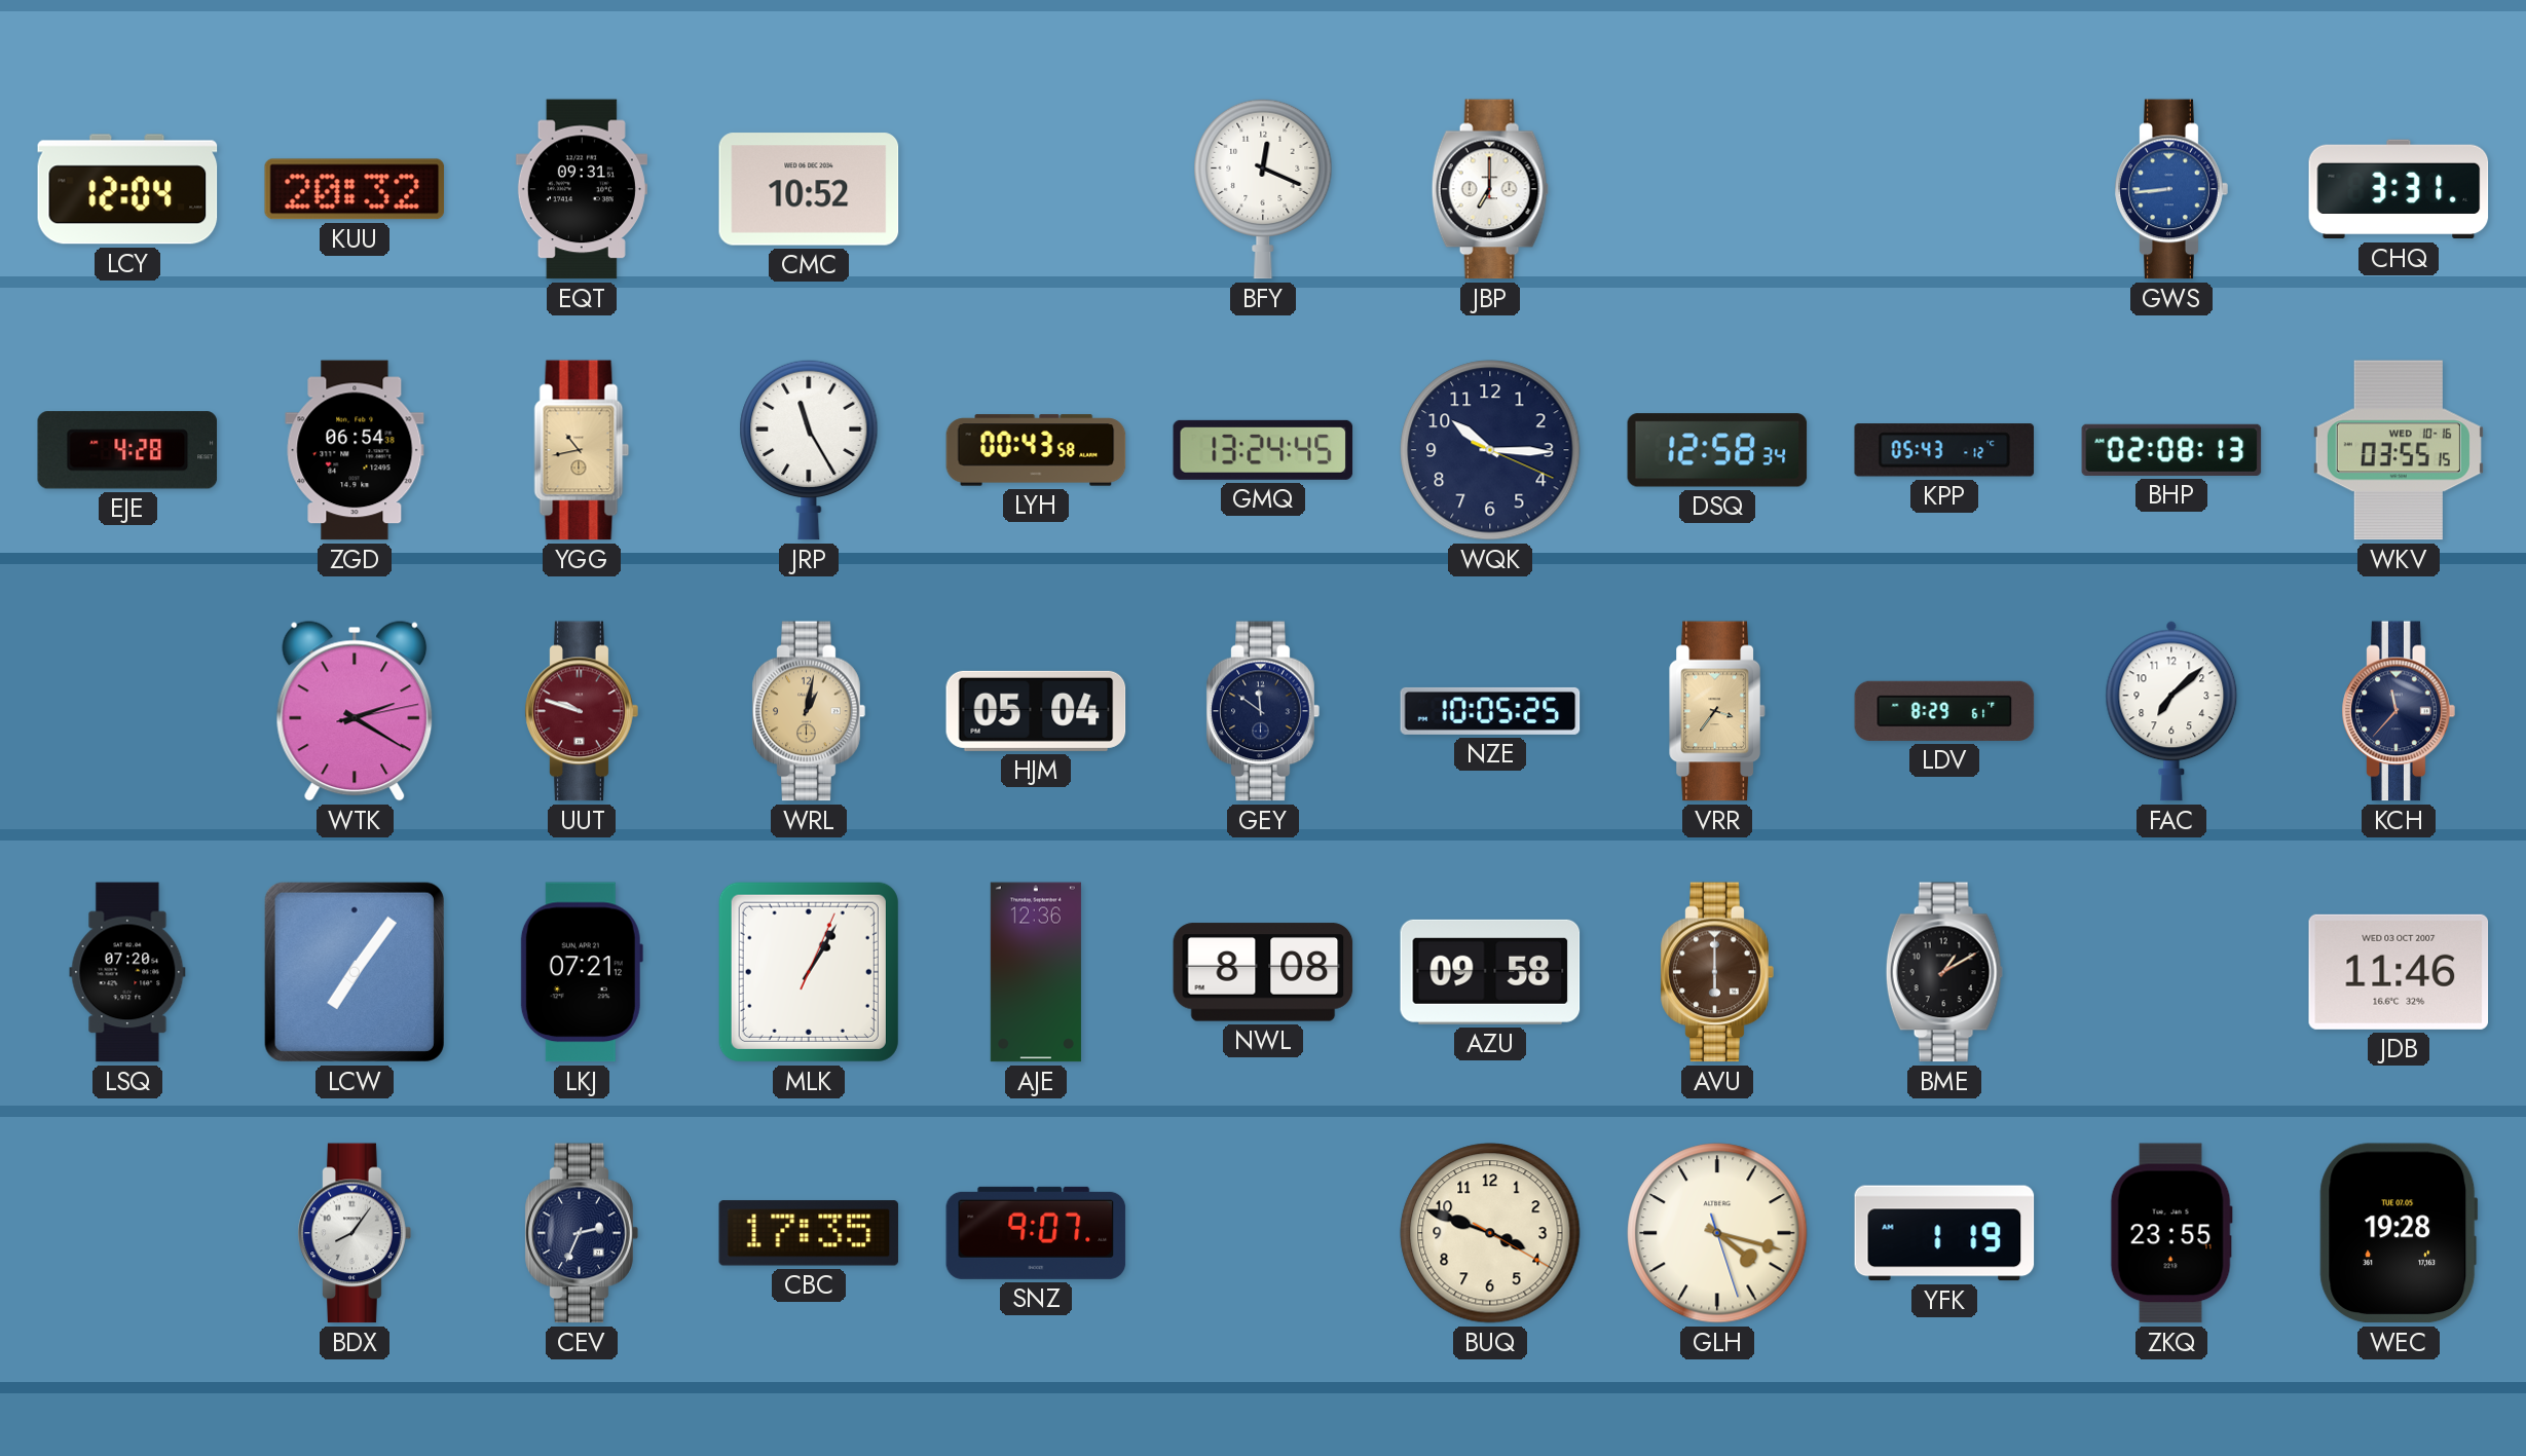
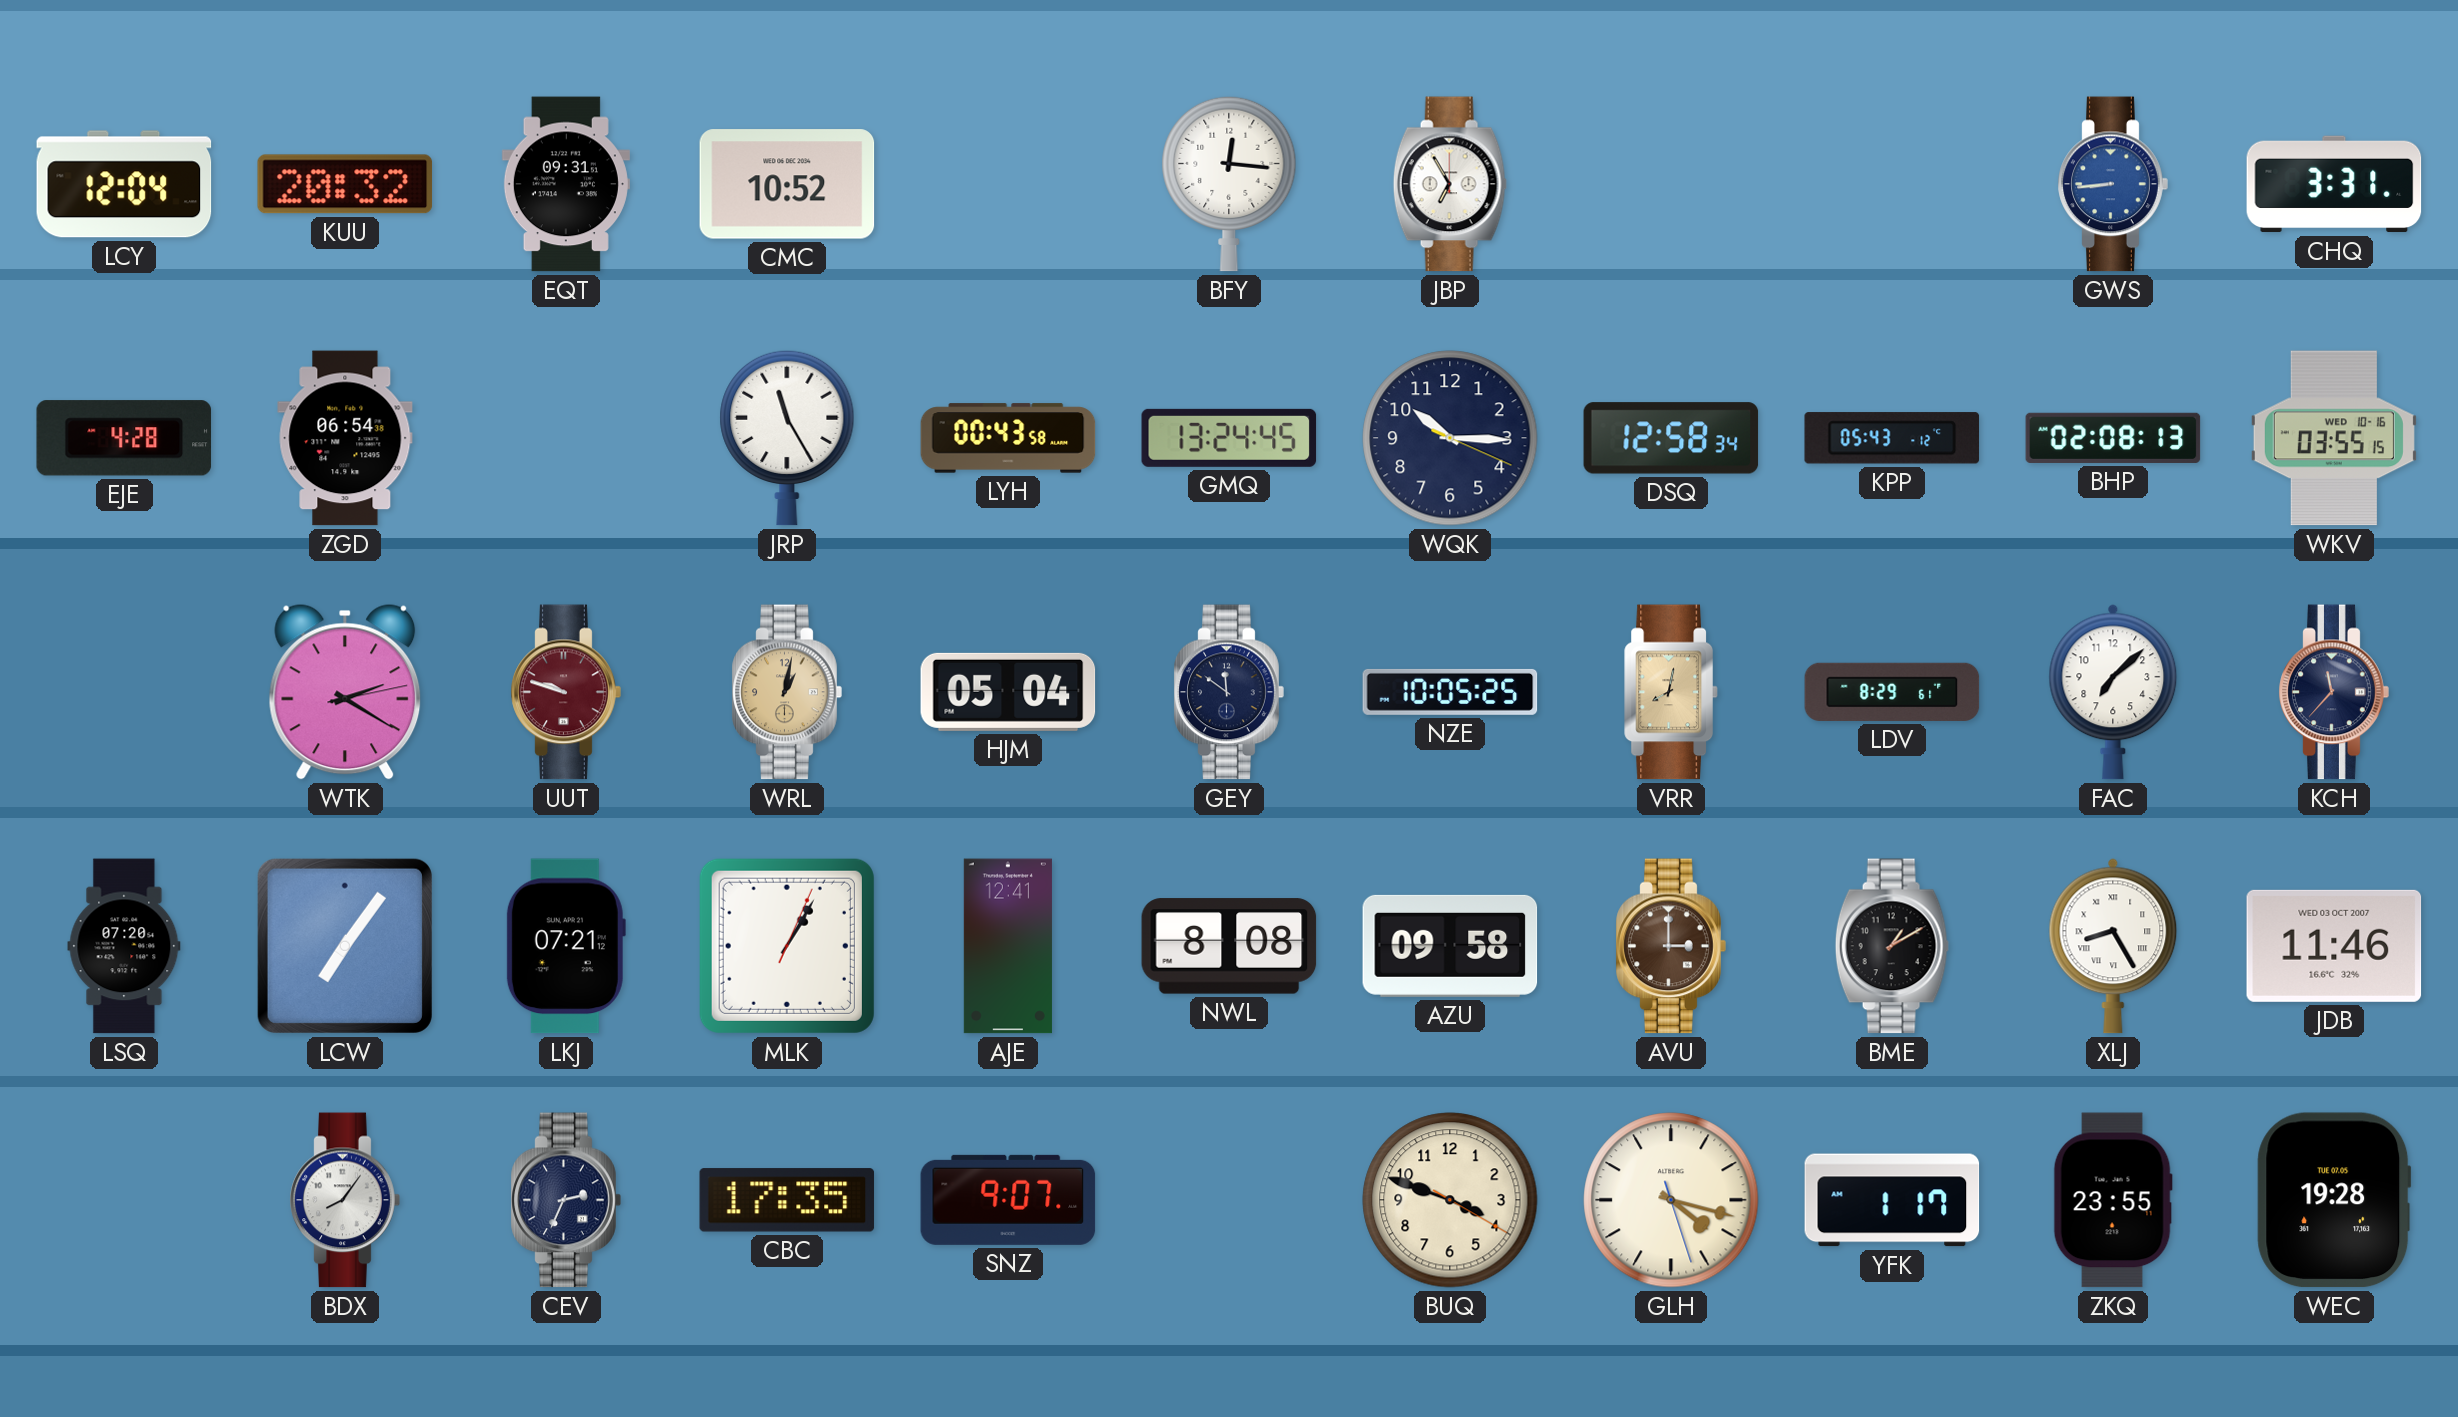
BFY: 12:19 -> 12:16
JBP: 7:00 -> 6:55
YGG: 10:43 -> none
VRR: 3:36 -> 8:02
AJE: 12:36 -> 12:41
AVU: 6:00 -> 3:00
XLJ: none -> 8:25
YFK: 1:19 -> 1:17
